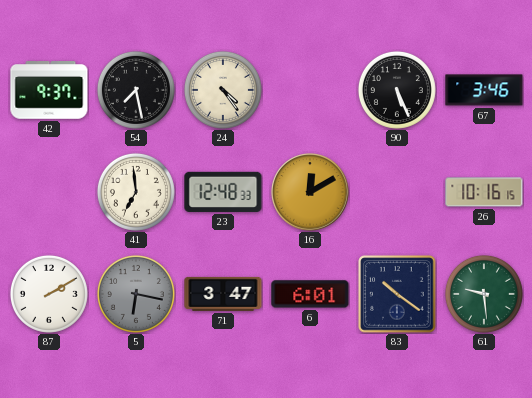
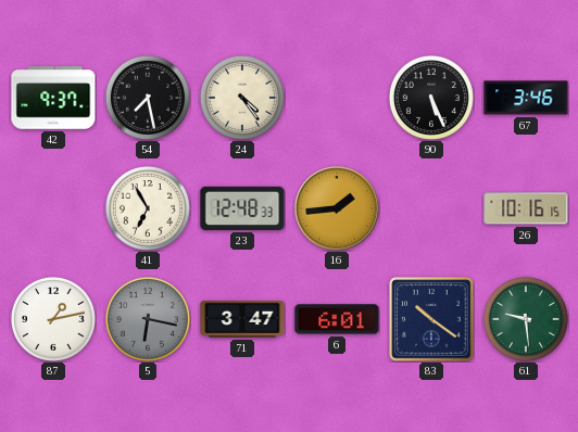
41: 6:59 -> 6:55
16: 12:10 -> 1:44
87: 2:10 -> 1:13
